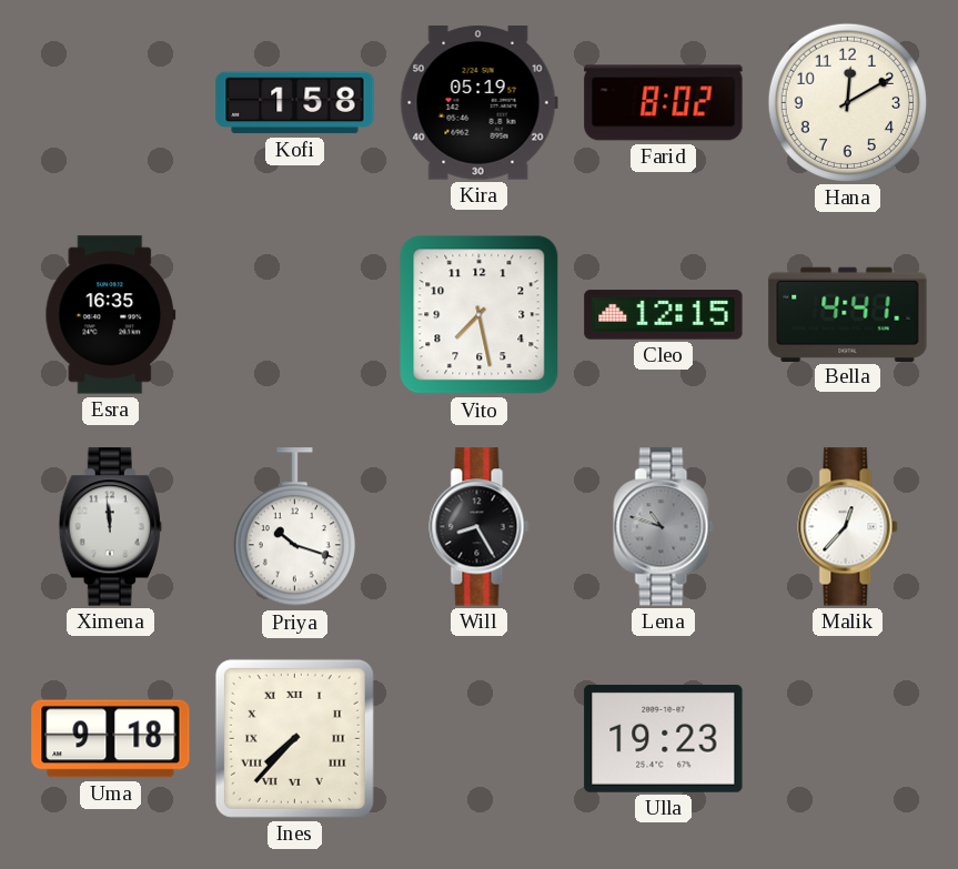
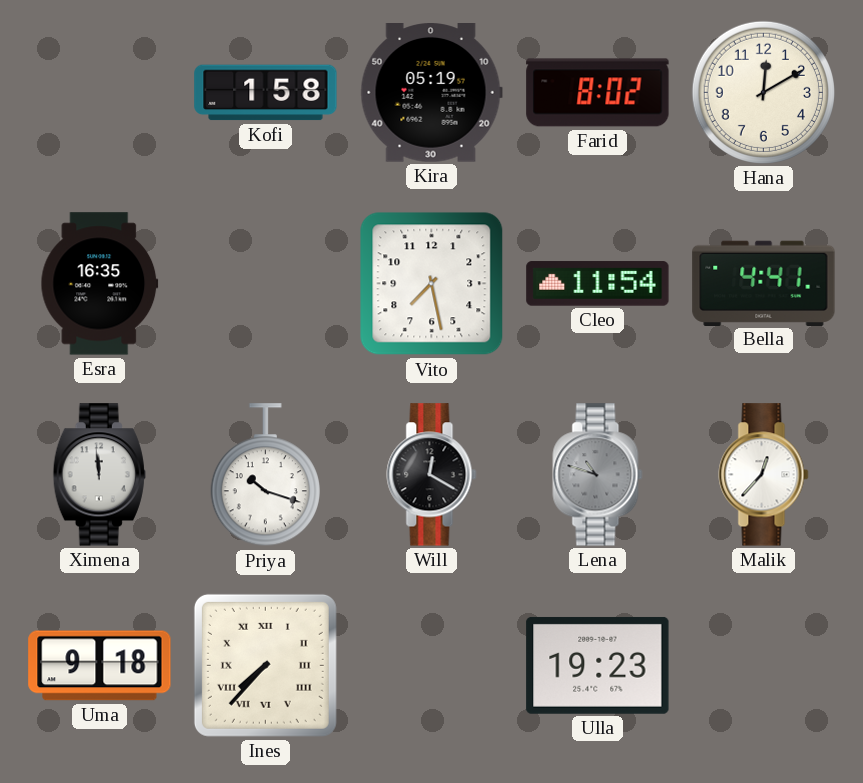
Cleo: 12:15 -> 11:54
Will: 8:25 -> 12:20
